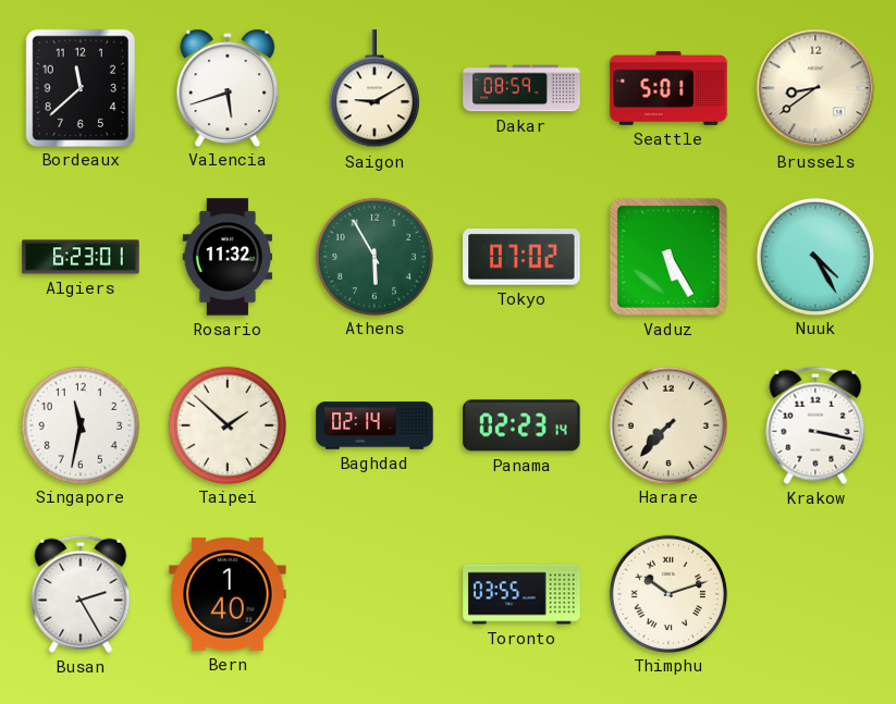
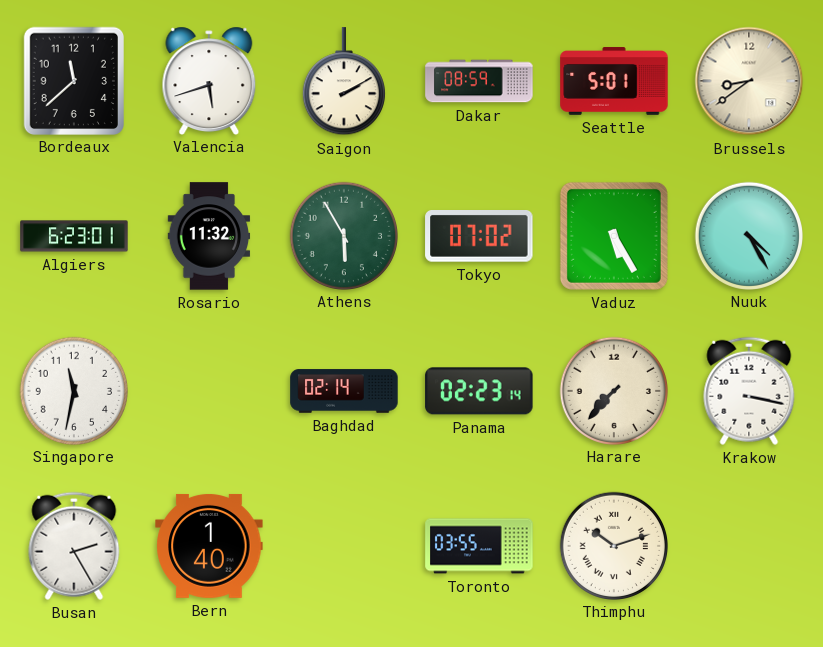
Saigon: 9:10 -> 2:10
Taipei: 1:52 -> none
